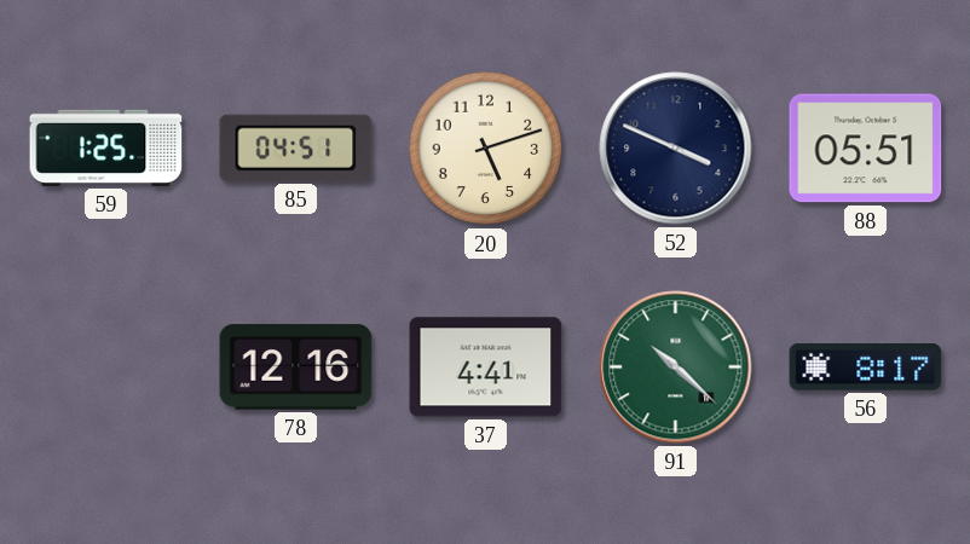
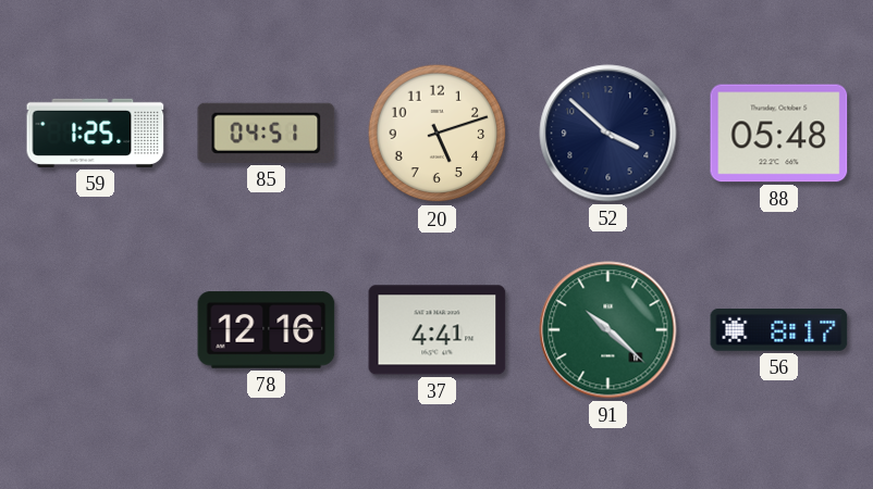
52: 3:49 -> 3:52
88: 05:51 -> 05:48
